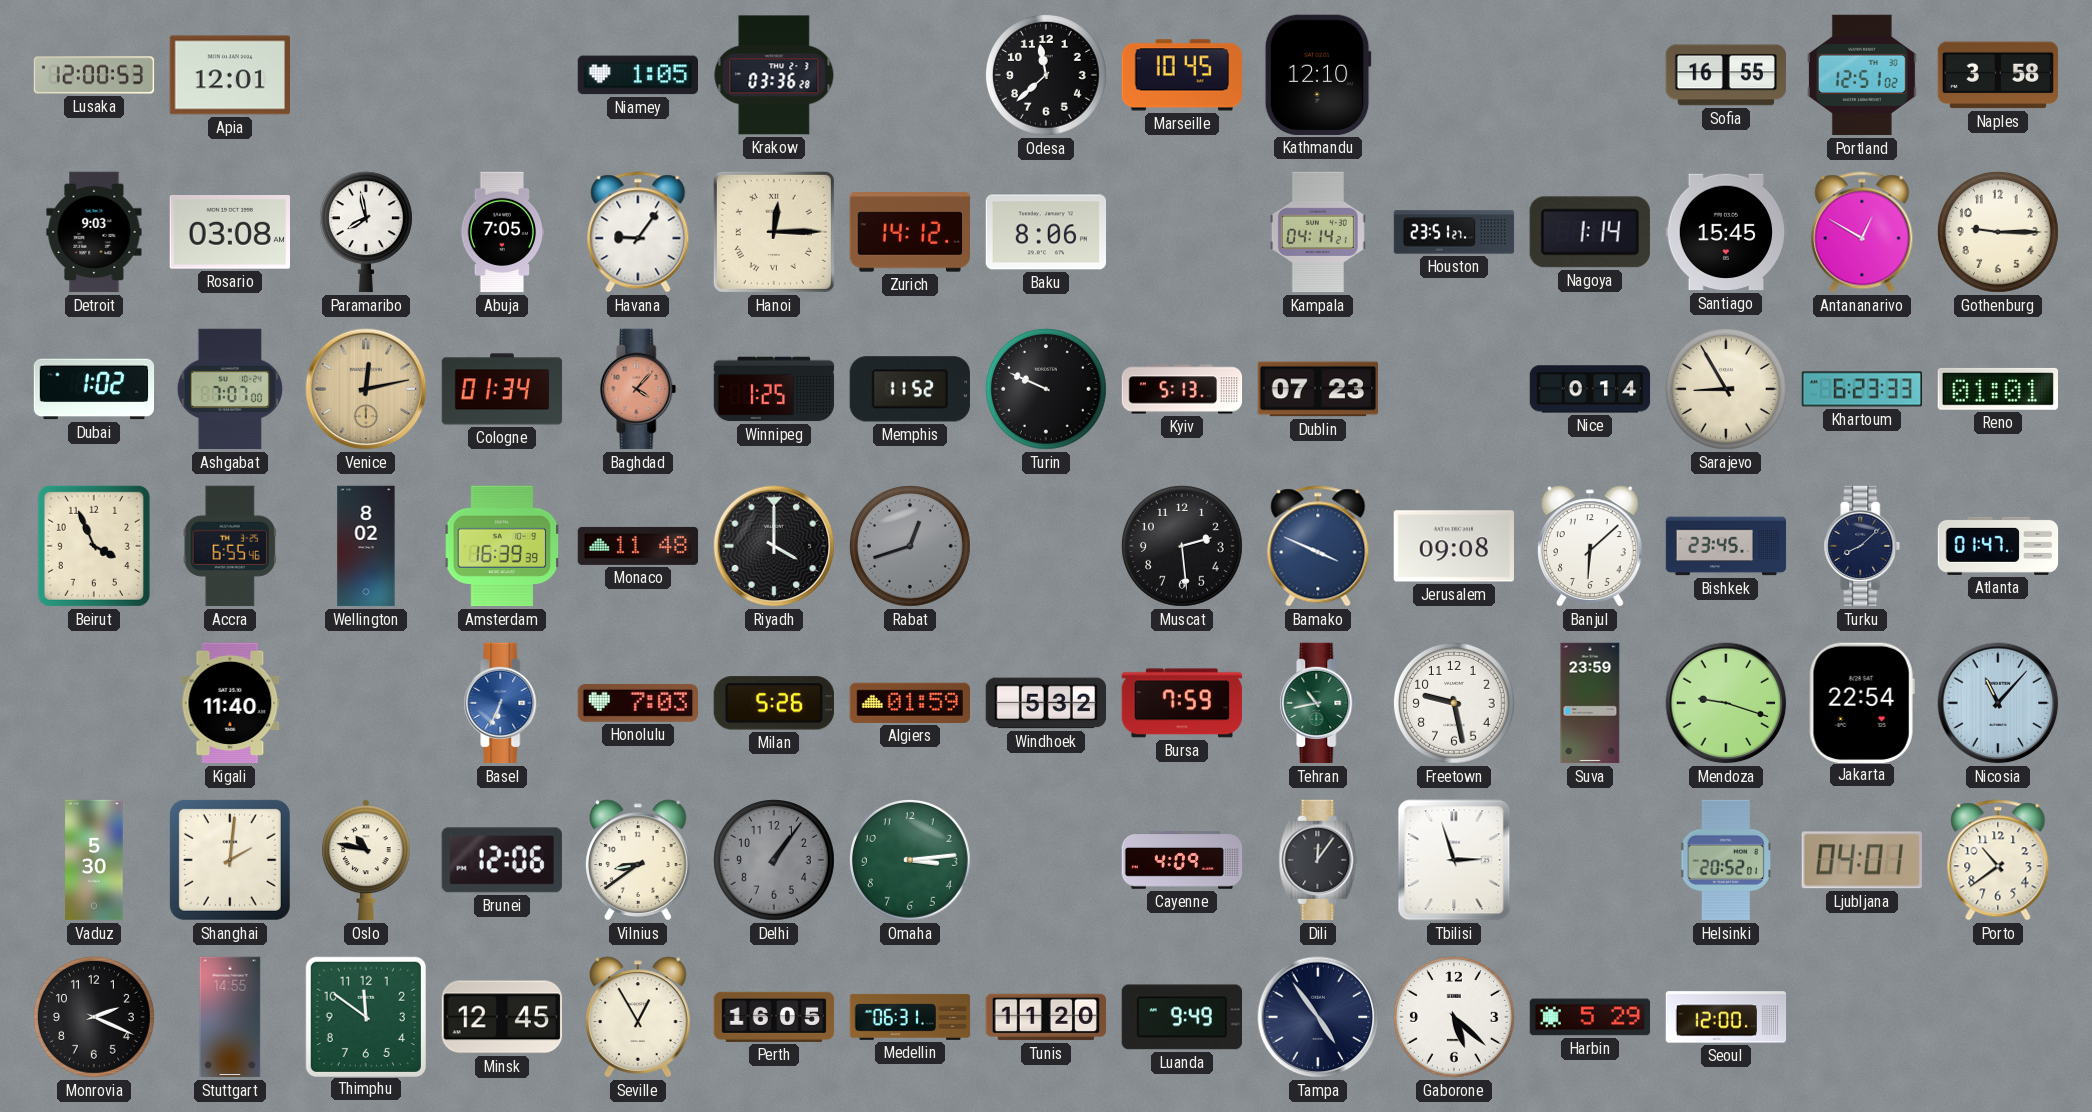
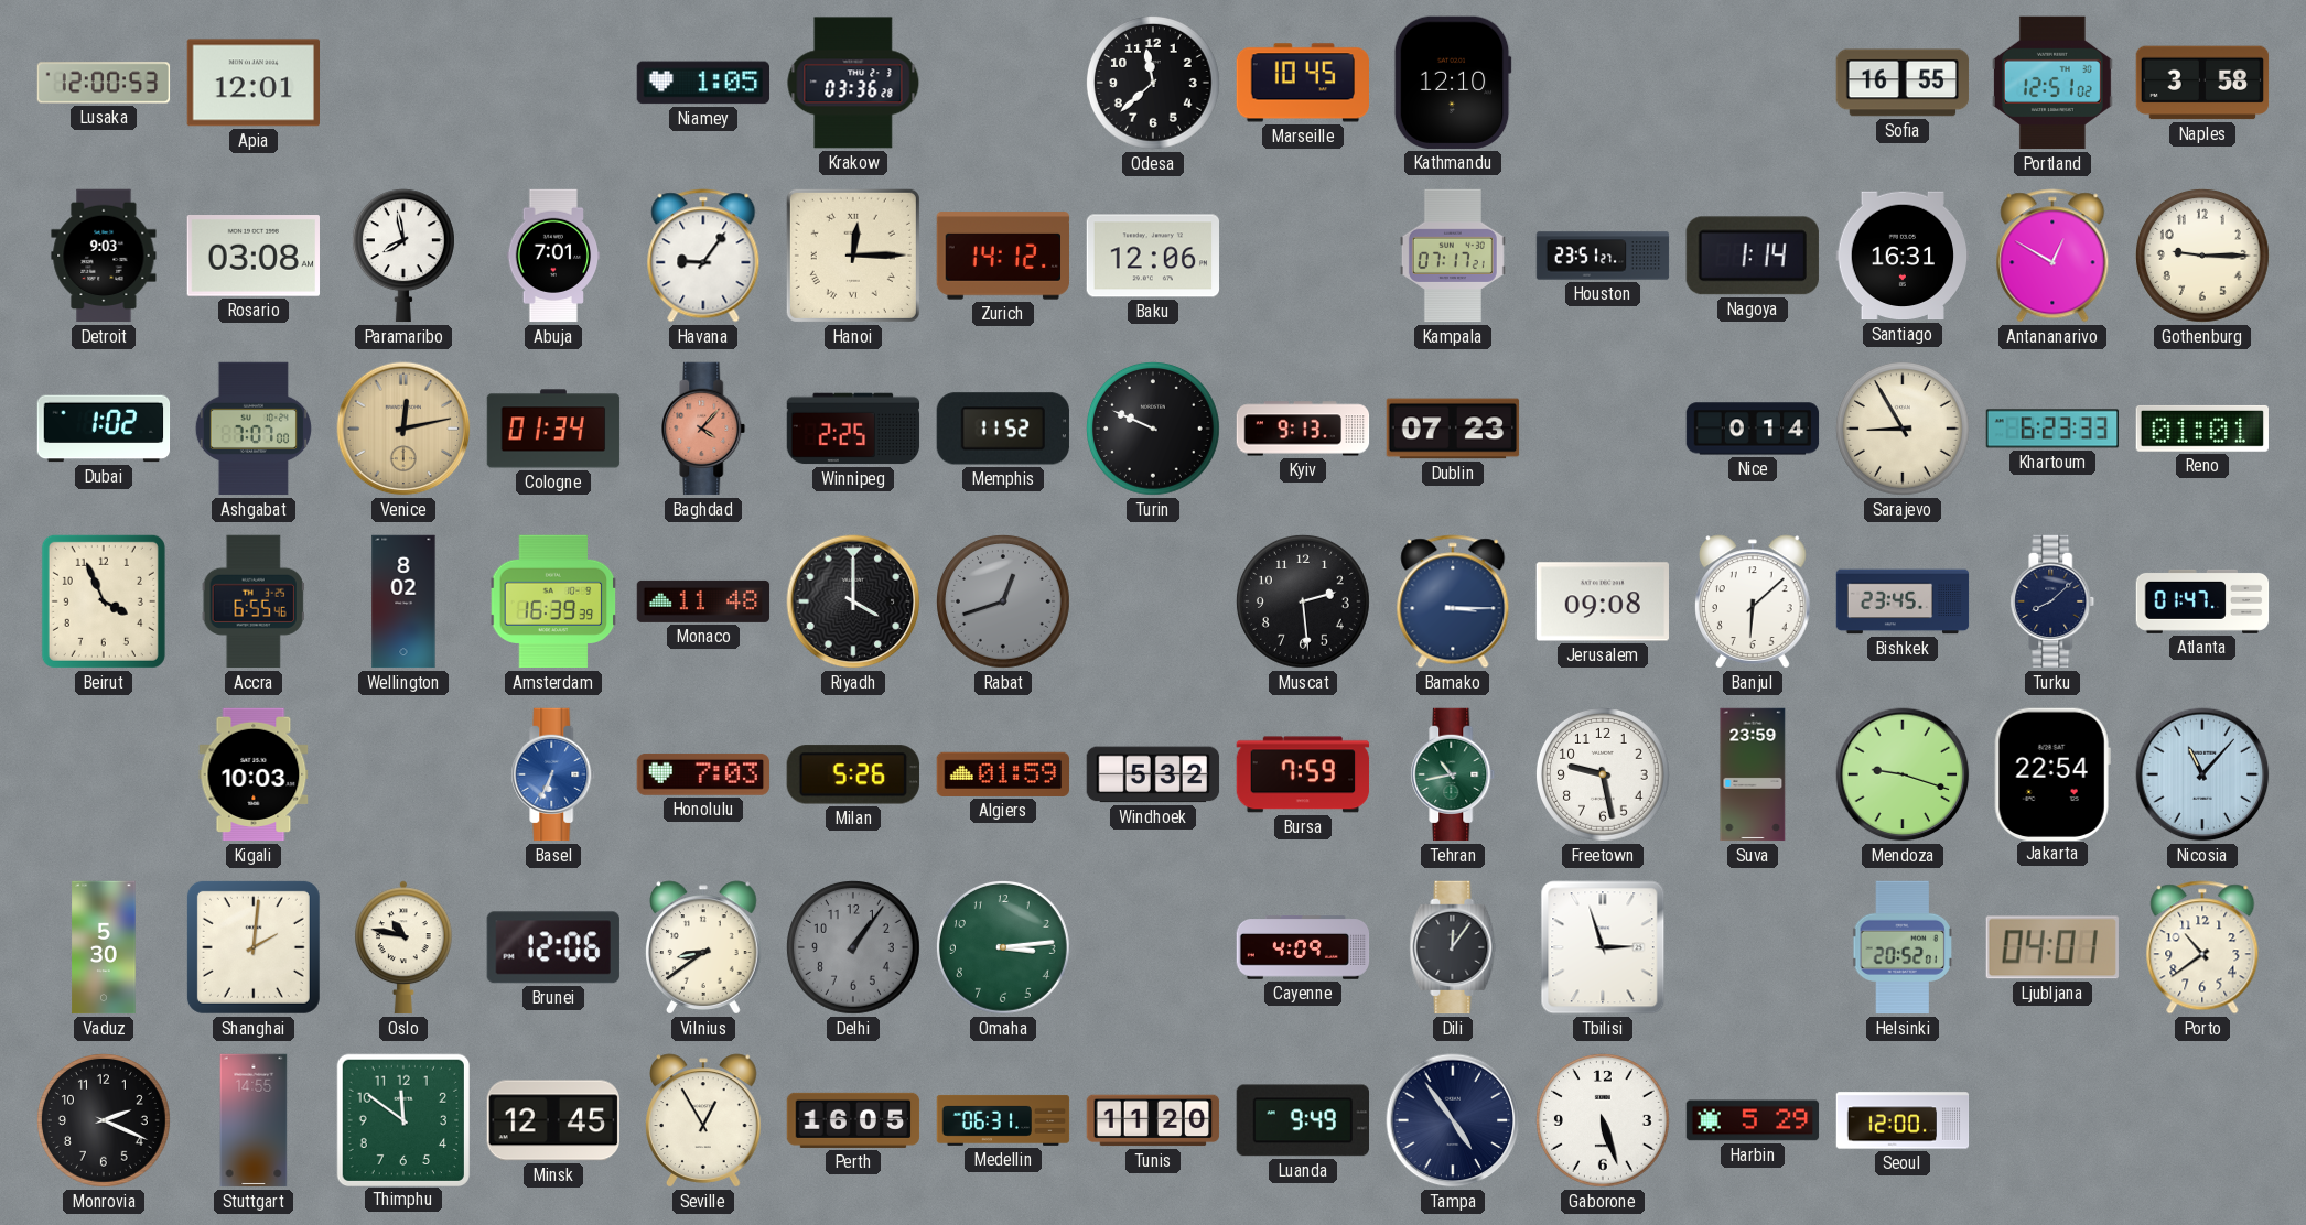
Abuja: 7:05 -> 7:01
Baku: 8:06 -> 12:06
Kampala: 04:14 -> 07:17
Santiago: 15:45 -> 16:31
Winnipeg: 1:25 -> 2:25
Kyiv: 5:13 -> 9:13
Bamako: 3:49 -> 3:15
Kigali: 11:40 -> 10:03
Gaborone: 5:22 -> 5:27
